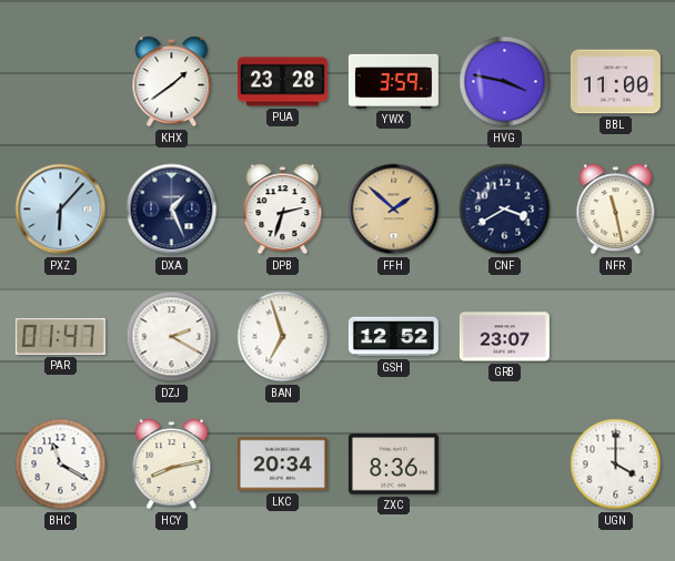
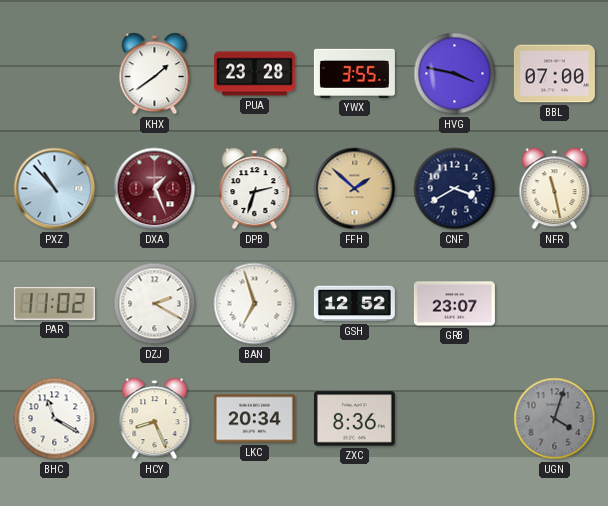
YWX: 3:59 -> 3:55
BBL: 11:00 -> 07:00
PXZ: 6:07 -> 10:53
DXA dial: navy -> burgundy
PAR: 01:47 -> 11:02
HCY: 8:13 -> 8:26
UGN: 4:00 -> 4:03
UGN dial: white -> grey
